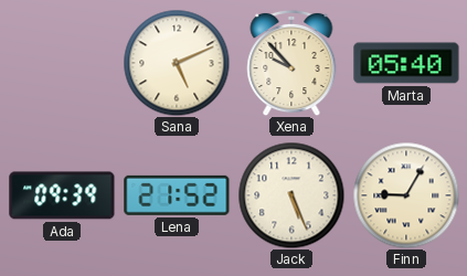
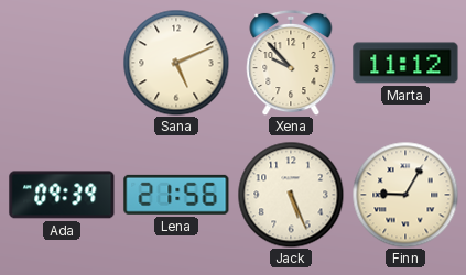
Marta: 05:40 -> 11:12
Lena: 21:52 -> 21:56
